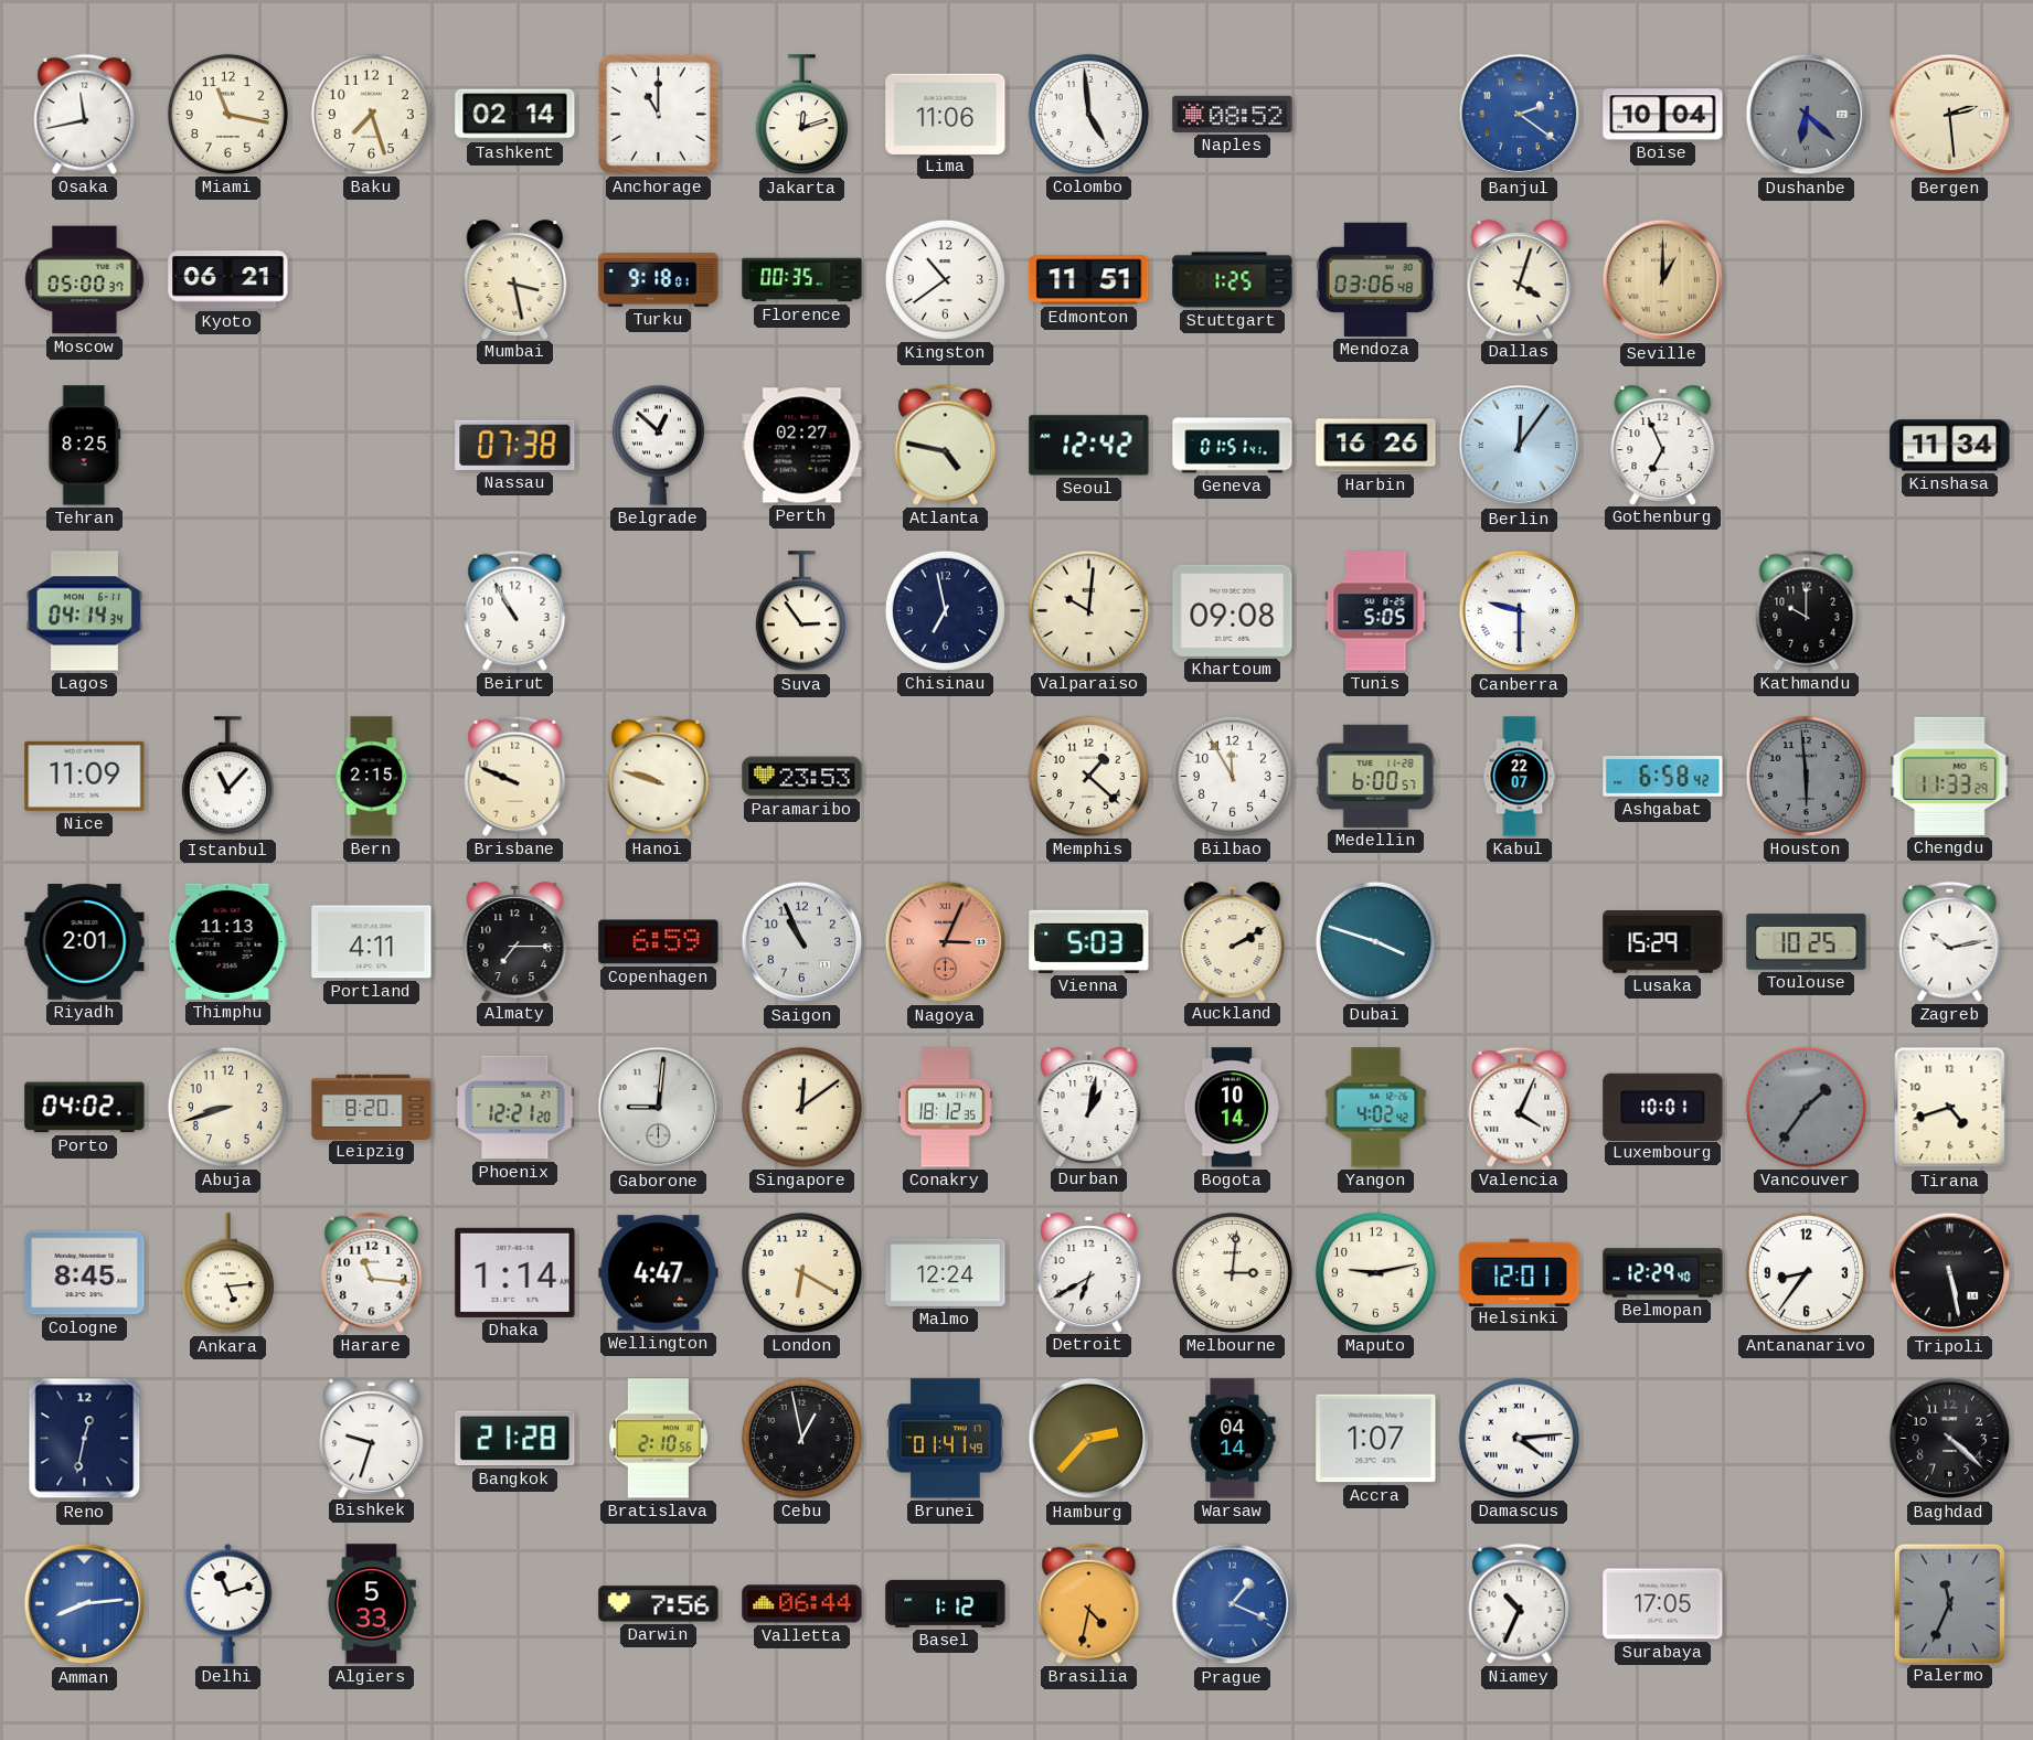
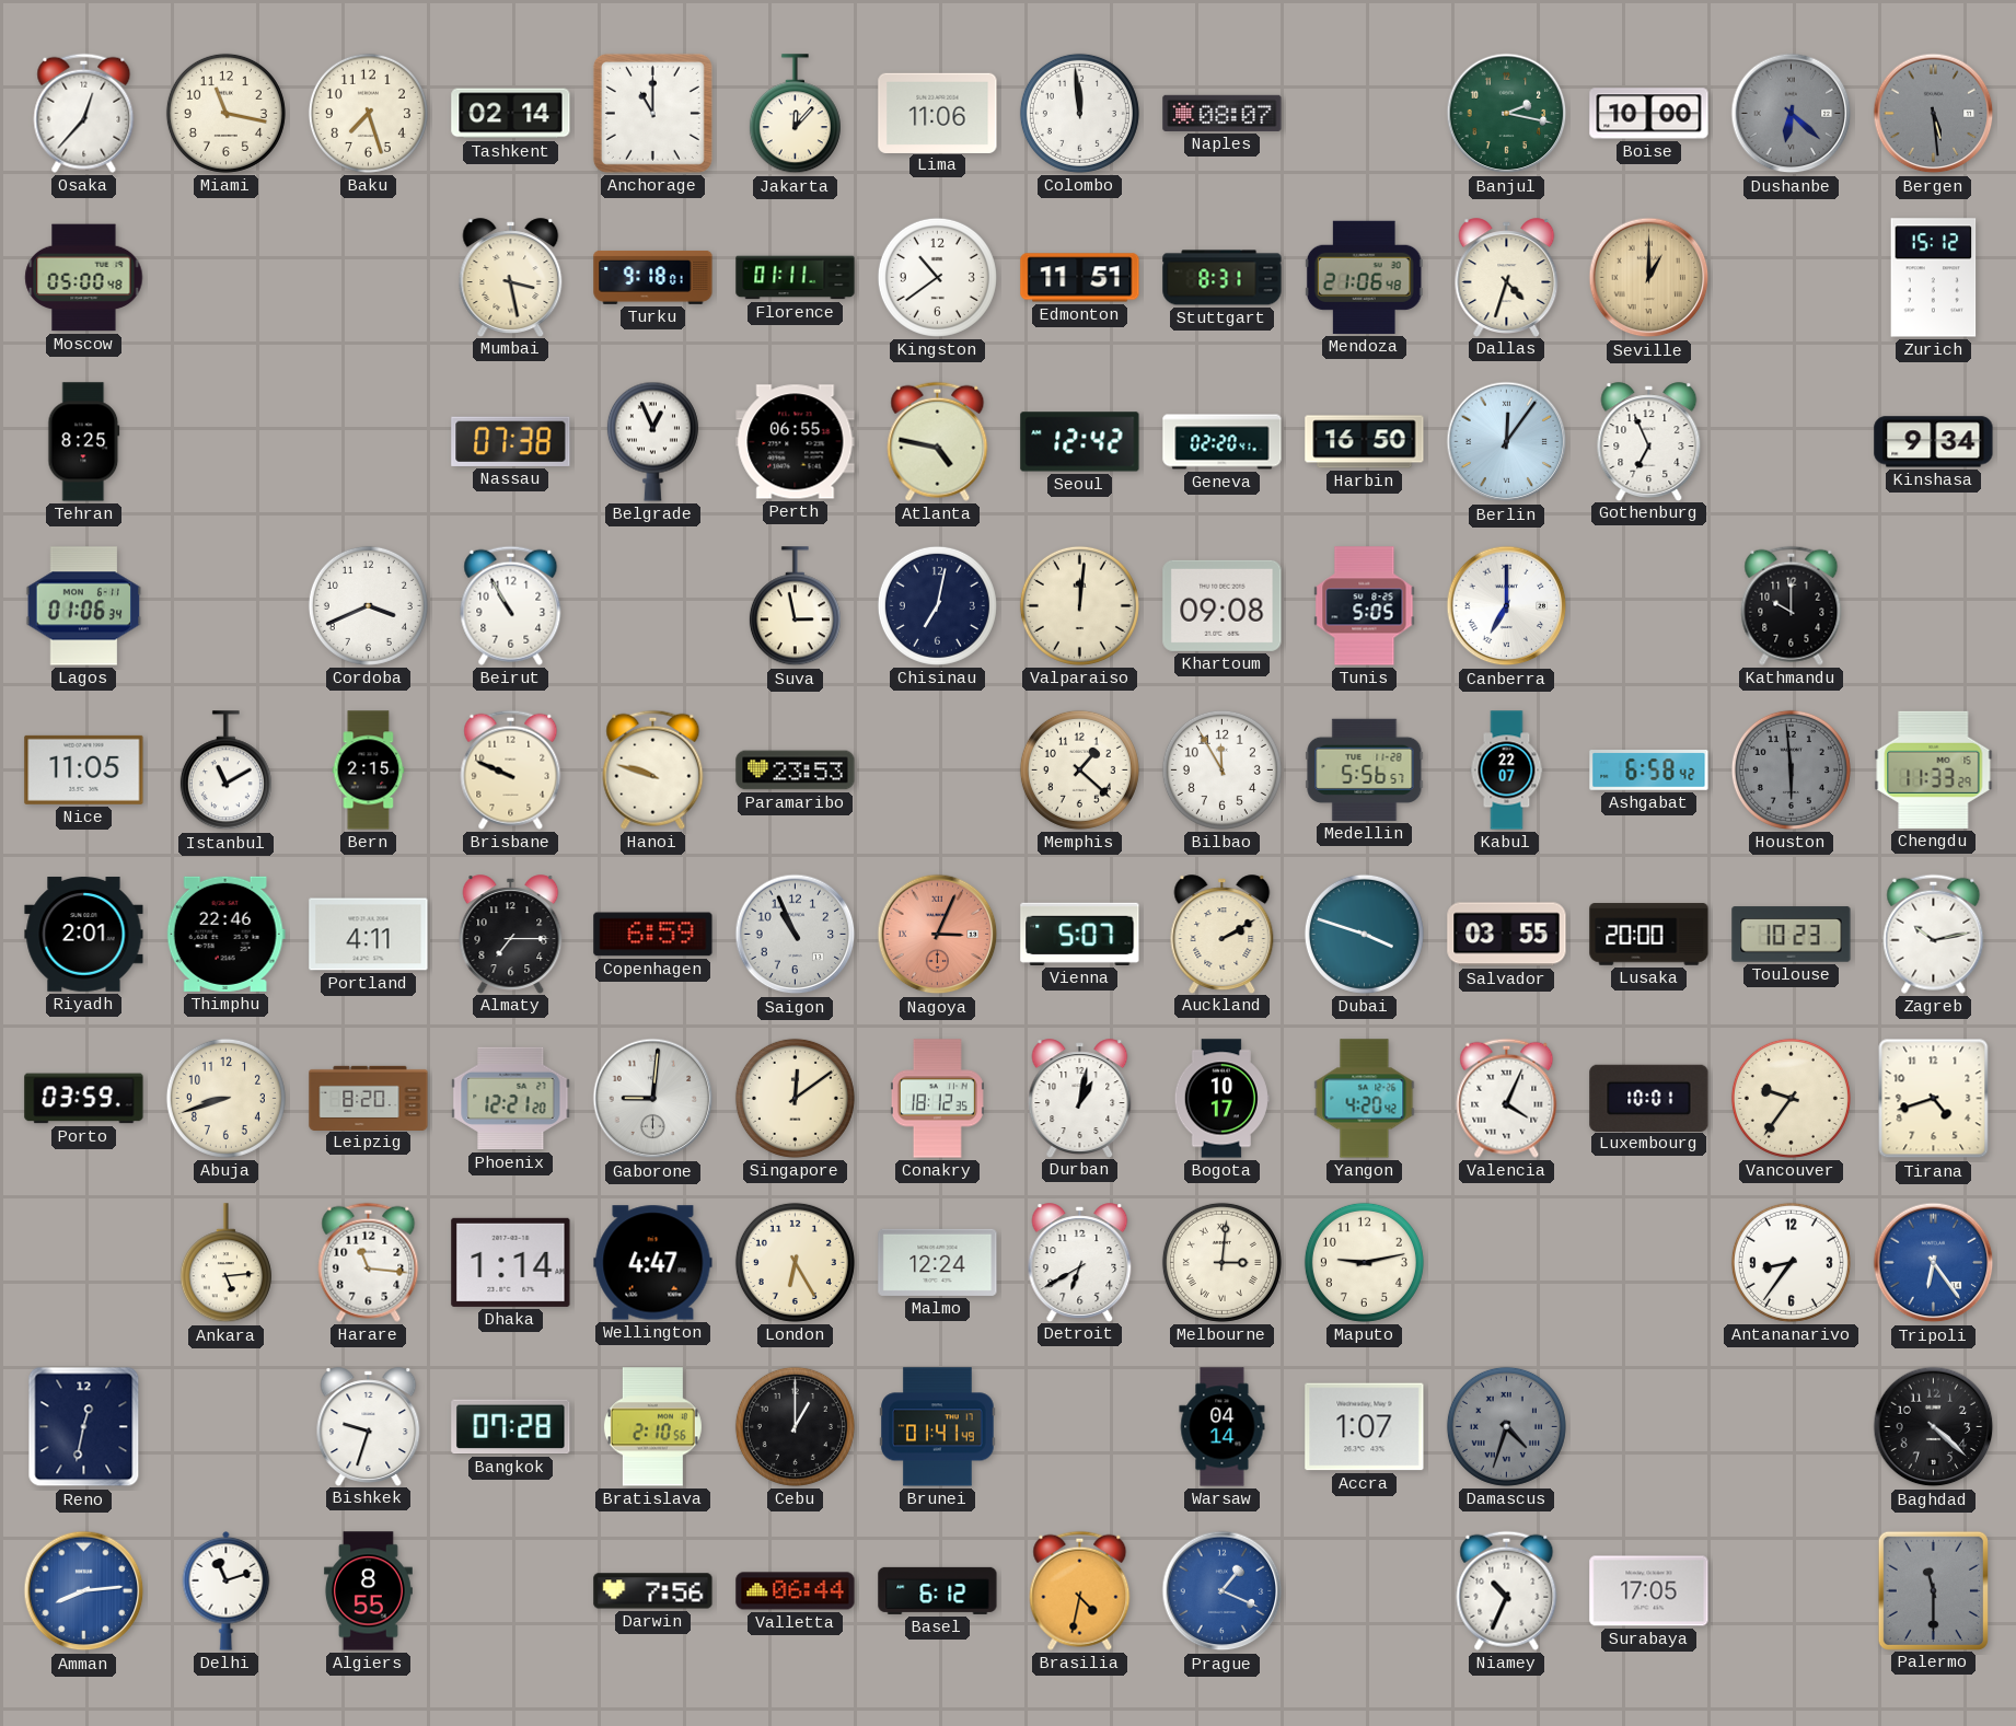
Osaka: 11:43 -> 12:37
Jakarta: 12:12 -> 12:07
Colombo: 4:59 -> 11:59
Naples: 08:52 -> 08:07
Banjul: 2:21 -> 2:17
Banjul dial: blue -> green
Boise: 10:04 -> 10:00
Bergen: 2:29 -> 5:29
Bergen dial: cream -> grey
Moscow: 05:00:37 -> 05:00:48
Kyoto: 06:21 -> none
Florence: 00:35 -> 01:11
Stuttgart: 1:25 -> 8:31
Mendoza: 03:06 -> 21:06
Dallas: 4:03 -> 4:33
Zurich: none -> 15:12
Belgrade: 12:52 -> 12:56
Perth: 02:27 -> 06:55
Geneva: 01:51 -> 02:20
Harbin: 16:26 -> 16:50
Kinshasa: 11:34 -> 9:34
Lagos: 04:14 -> 01:06
Cordoba: none -> 3:41
Suva: 2:54 -> 2:58
Chisinau: 6:58 -> 7:02
Valparaiso: 10:01 -> 12:01
Canberra: 9:30 -> 7:00
Nice: 11:09 -> 11:05
Istanbul: 11:07 -> 11:10
Medellin: 6:00 -> 5:56
Thimphu: 11:13 -> 22:46
Vienna: 5:03 -> 5:07
Salvador: none -> 03:55
Lusaka: 15:29 -> 20:00
Toulouse: 10:25 -> 10:23
Porto: 04:02 -> 03:59
Bogota: 10:14 -> 10:17
Yangon: 4:02 -> 4:20
Vancouver: 1:36 -> 9:36
Vancouver dial: grey -> cream
Cologne: 8:45 -> none
London: 6:20 -> 6:25
Helsinki: 12:01 -> none
Belmopan: 12:29 -> none
Tripoli: 5:28 -> 6:24
Tripoli dial: black -> blue
Bangkok: 21:28 -> 07:28
Cebu: 12:58 -> 1:00
Hamburg: 2:37 -> none
Damascus: 4:14 -> 4:33
Damascus dial: white -> grey
Algiers: 5:33 -> 8:55
Basel: 1:12 -> 6:12
Palermo: 11:34 -> 11:30
